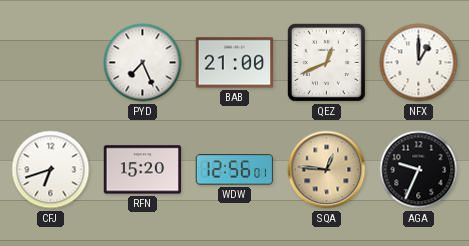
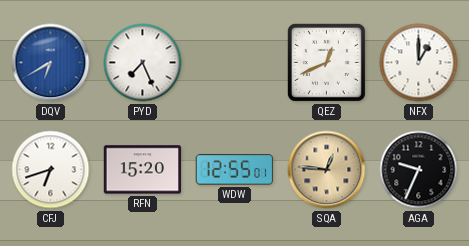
DQV: none -> 6:40
BAB: 21:00 -> none
WDW: 12:56 -> 12:55
